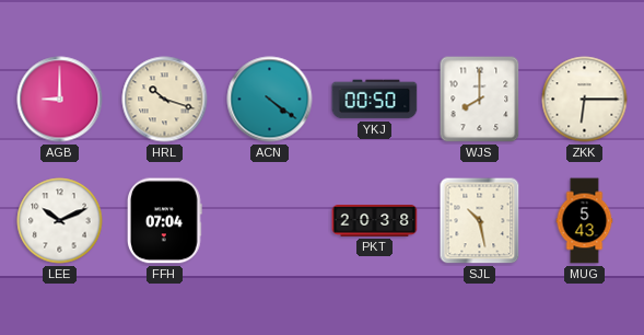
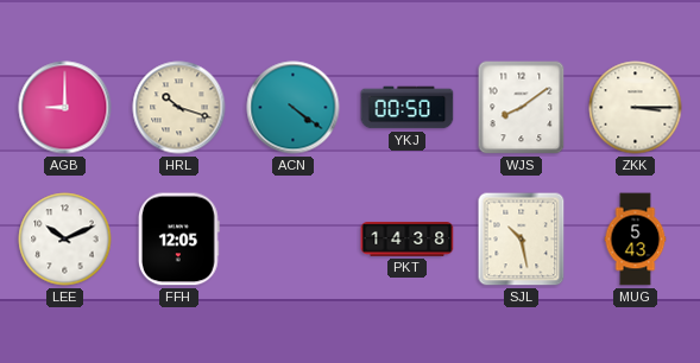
WJS: 8:00 -> 8:09
ZKK: 6:15 -> 3:15
FFH: 07:04 -> 12:05
PKT: 20:38 -> 14:38
